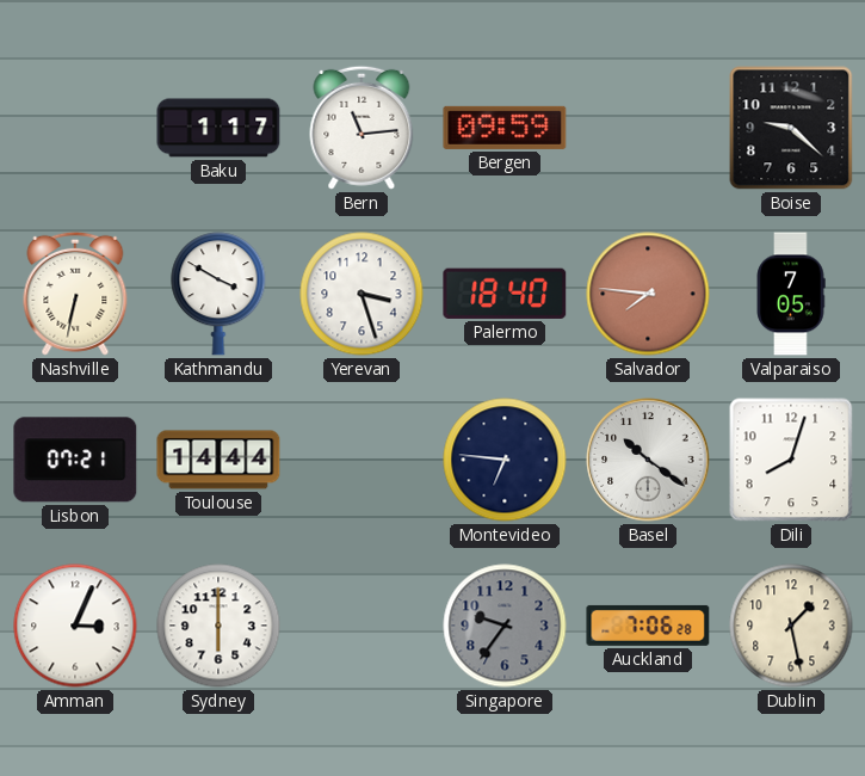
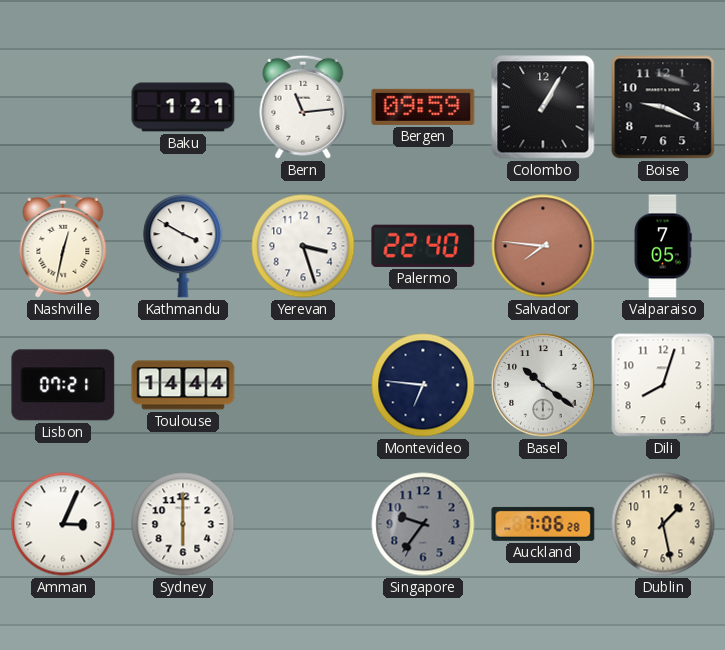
Baku: 1:17 -> 1:21
Colombo: none -> 1:05
Boise: 9:22 -> 9:19
Nashville: 6:32 -> 12:32
Palermo: 18:40 -> 22:40
